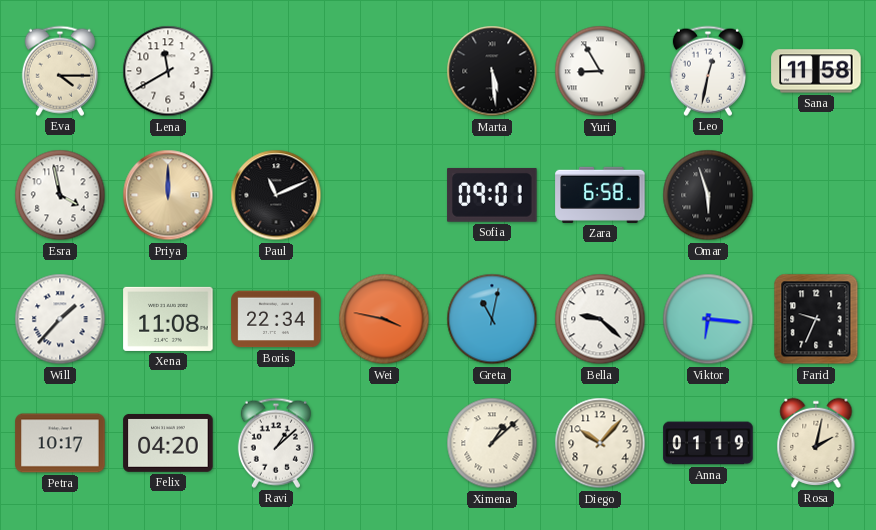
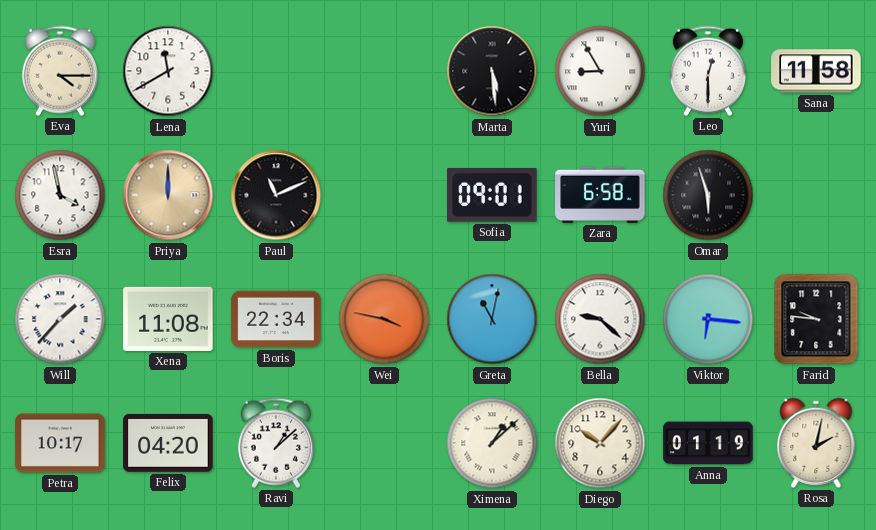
Leo: 12:32 -> 12:30
Farid: 9:34 -> 9:46
